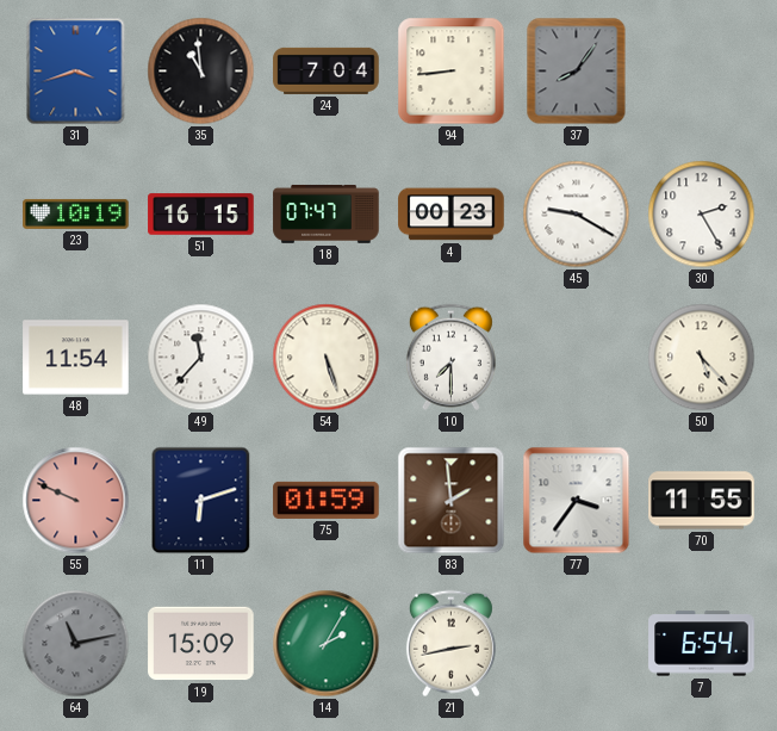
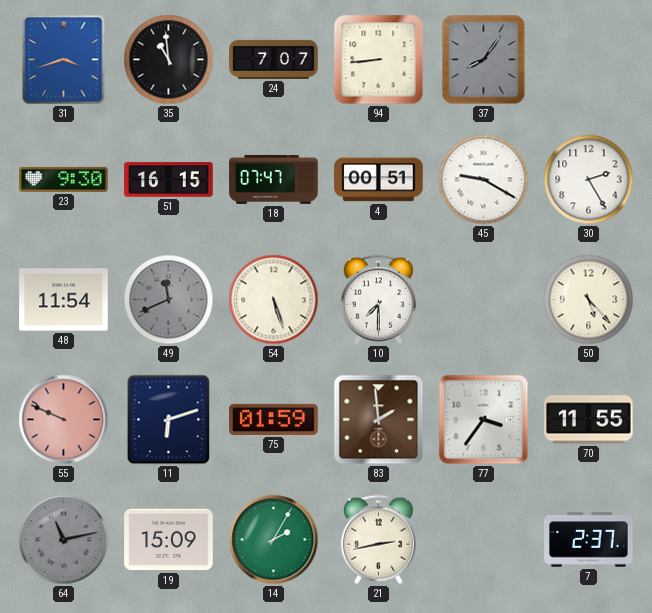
24: 7:04 -> 7:07
23: 10:19 -> 9:30
4: 00:23 -> 00:51
49: 11:37 -> 11:41
49 dial: white -> grey
7: 6:54 -> 2:37
